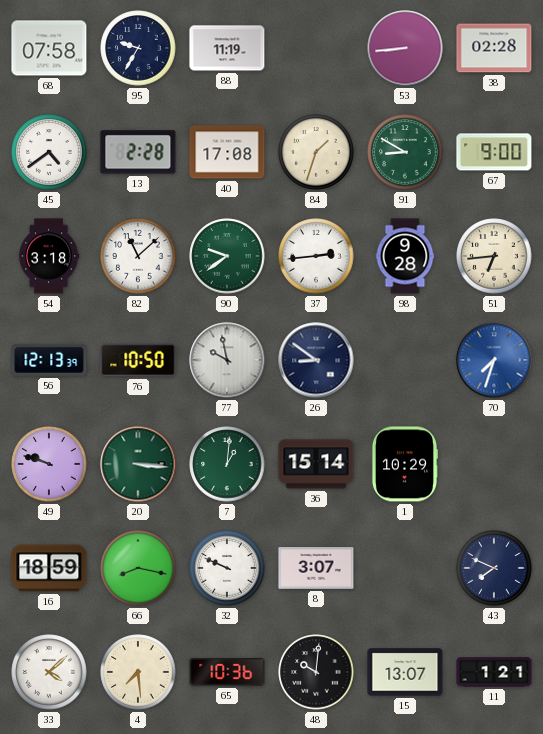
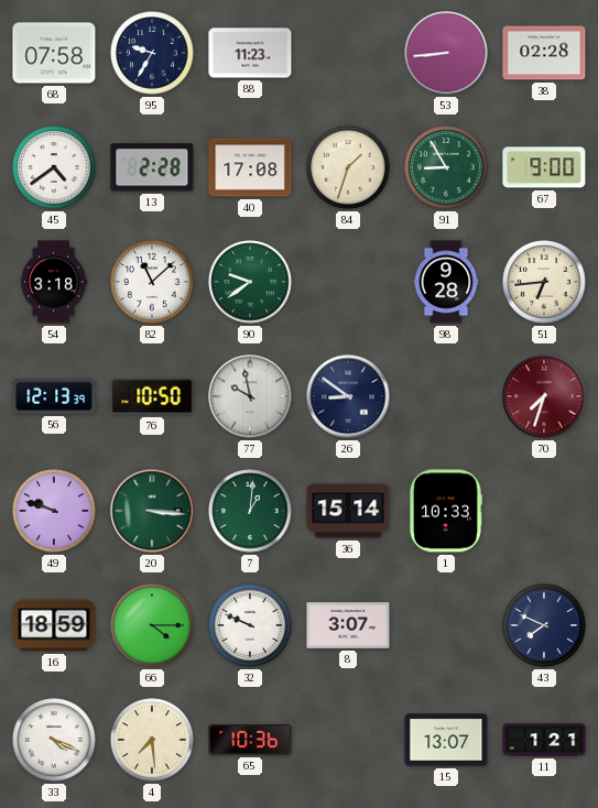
88: 11:19 -> 11:23
91: 8:50 -> 8:55
37: 2:44 -> none
70 dial: blue -> burgundy
1: 10:29 -> 10:33
66: 8:17 -> 4:15
33: 4:08 -> 4:19
48: 10:01 -> none
